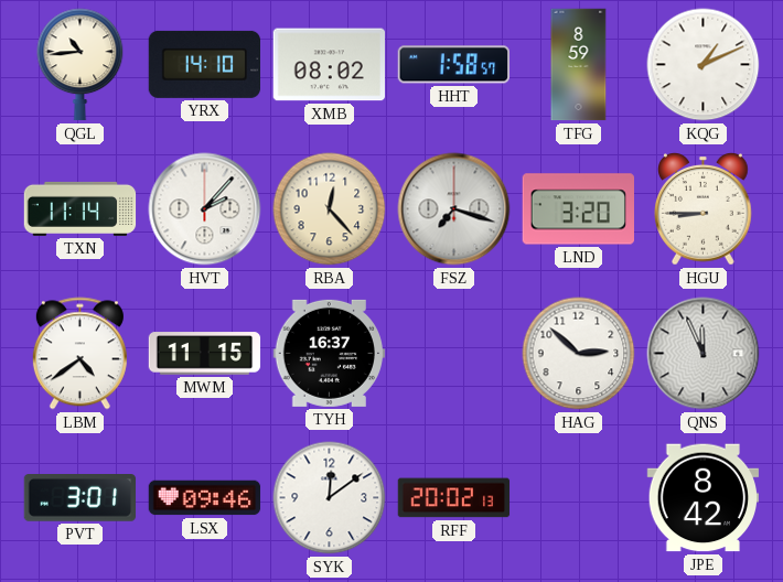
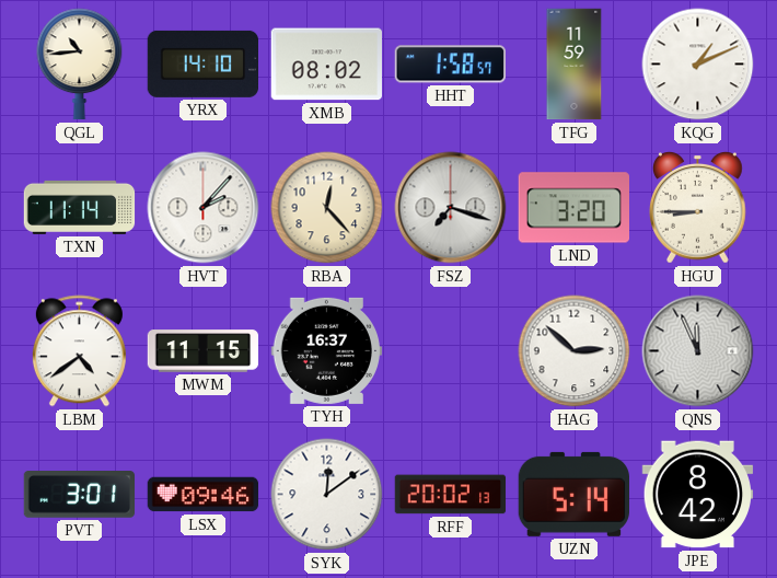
TFG: 8:59 -> 11:59
UZN: none -> 5:14
